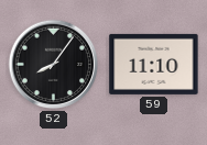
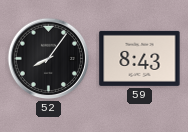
59: 11:10 -> 8:43
